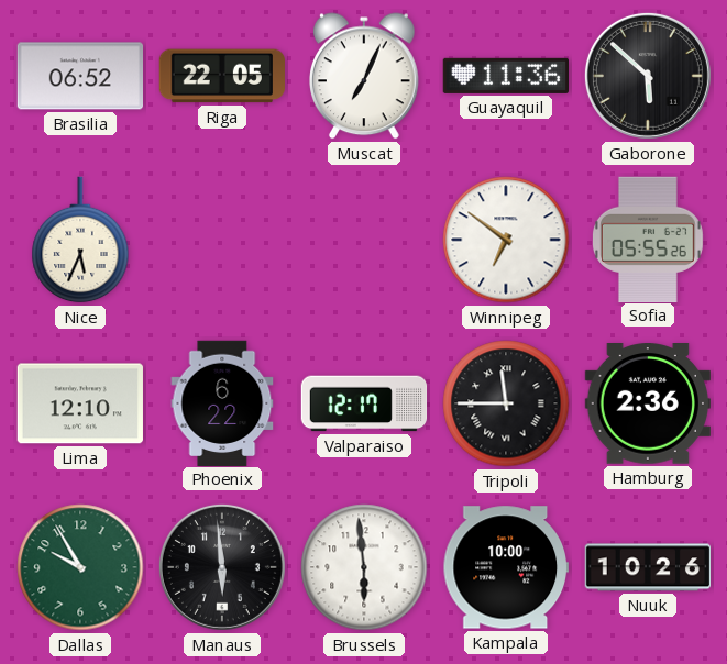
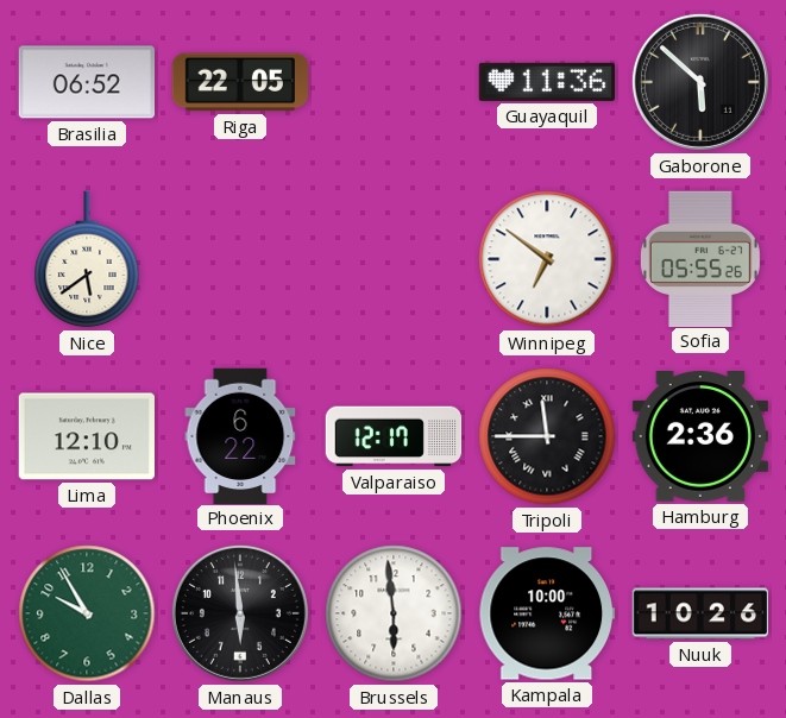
Muscat: 7:04 -> none
Nice: 5:34 -> 5:39
